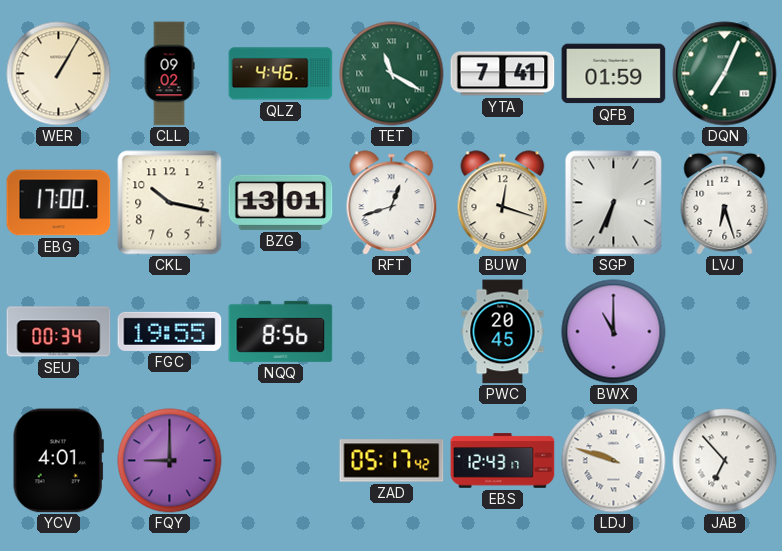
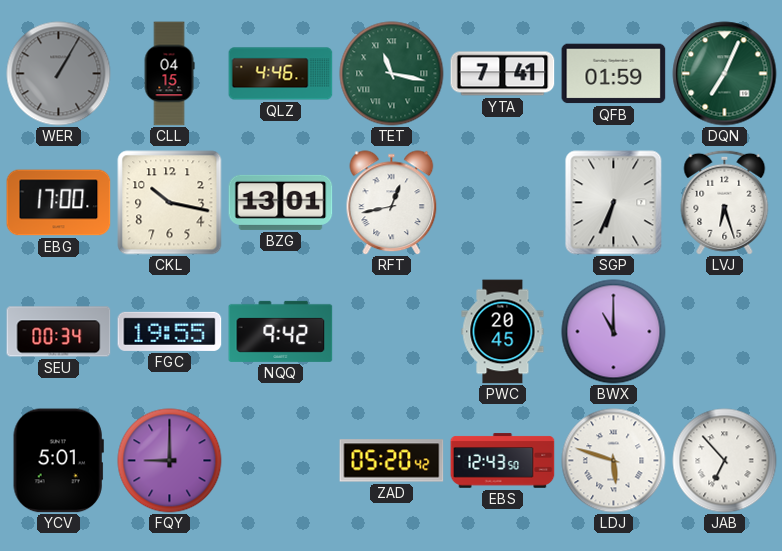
WER dial: cream -> grey
CLL: 09:02 -> 04:15
TET: 11:20 -> 11:17
RFT: 12:42 -> 12:43
BUW: 12:18 -> none
NQQ: 8:56 -> 9:42
YCV: 4:01 -> 5:01
ZAD: 05:17 -> 05:20
EBS: 12:43:17 -> 12:43:50
LDJ: 9:48 -> 5:48
